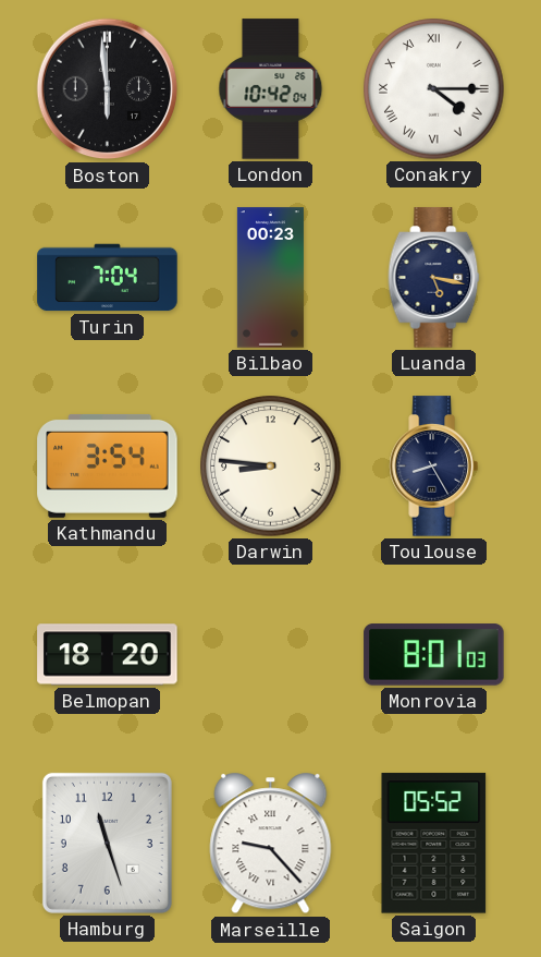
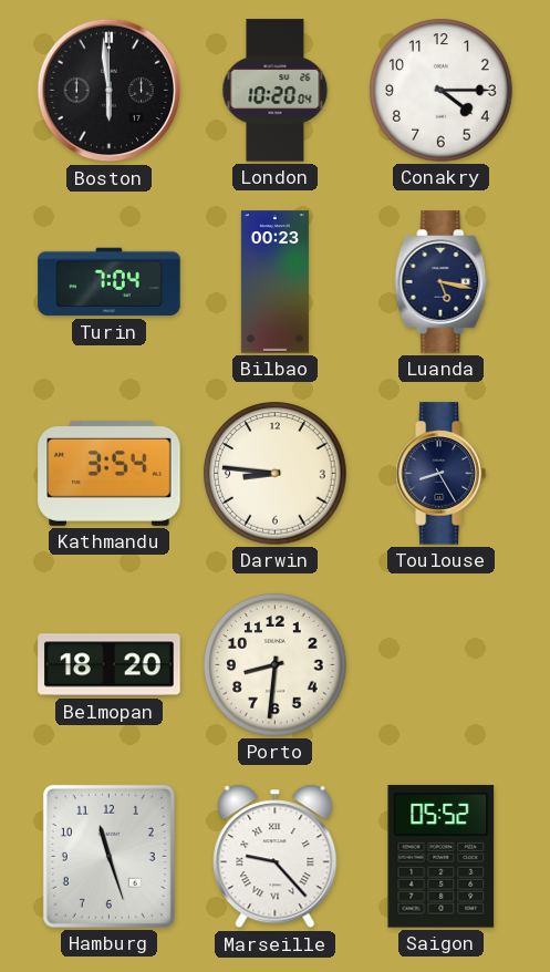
London: 10:42 -> 10:20
Conakry numerals: Roman -> Arabic
Porto: none -> 8:31
Monrovia: 8:01 -> none
